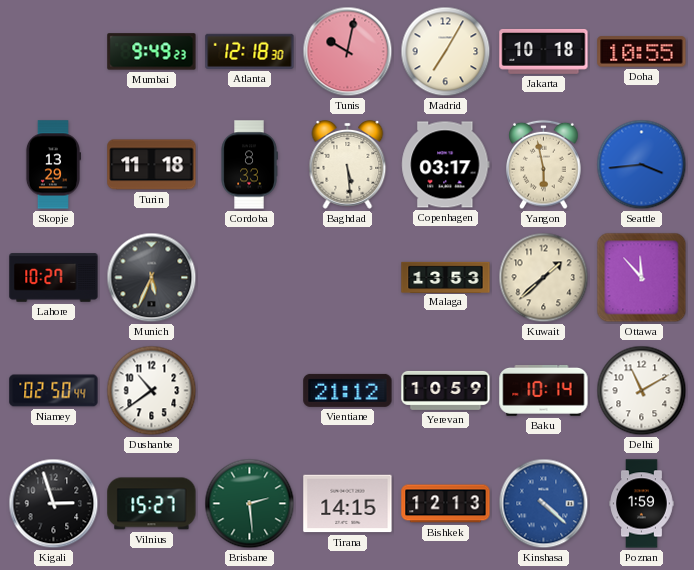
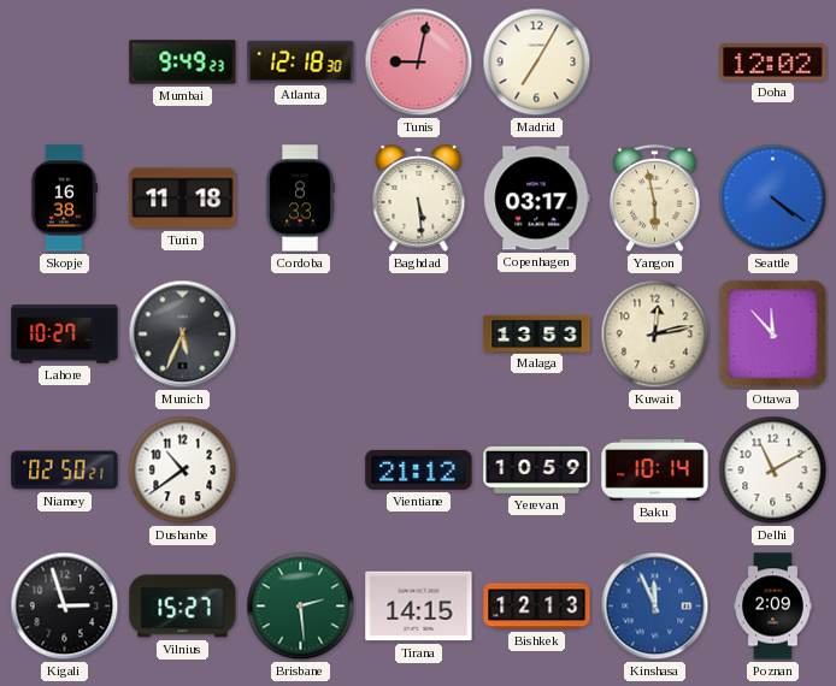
Tunis: 10:02 -> 9:02
Jakarta: 10:18 -> none
Doha: 10:55 -> 12:02
Skopje: 13:29 -> 16:38
Seattle: 3:44 -> 4:21
Kuwait: 1:38 -> 12:13
Niamey: 02:50:44 -> 02:50:21
Kinshasa: 4:22 -> 11:56
Poznan: 1:59 -> 2:09
